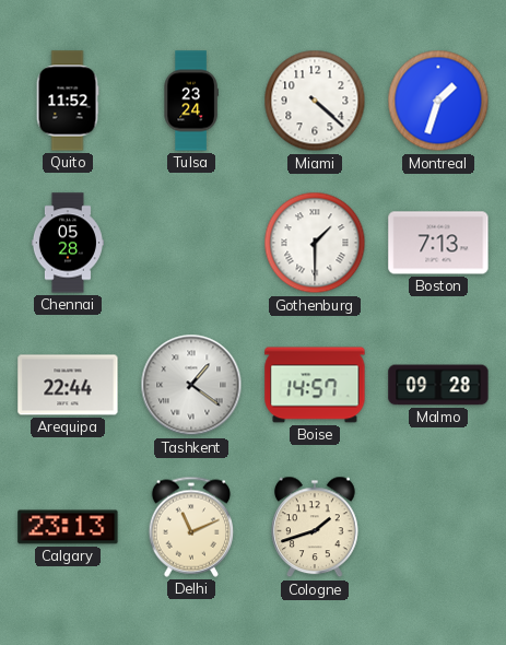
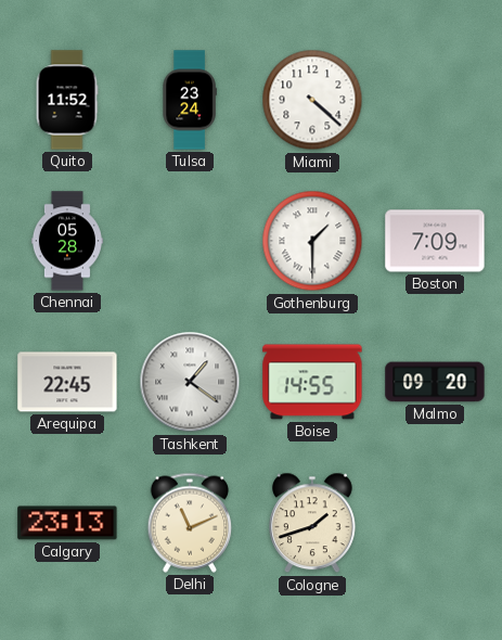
Montreal: 1:33 -> none
Boston: 7:13 -> 7:09
Arequipa: 22:44 -> 22:45
Boise: 14:57 -> 14:55
Malmo: 09:28 -> 09:20
